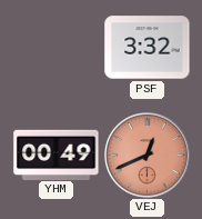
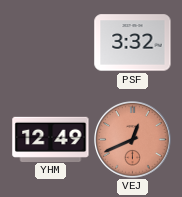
YHM: 00:49 -> 12:49
